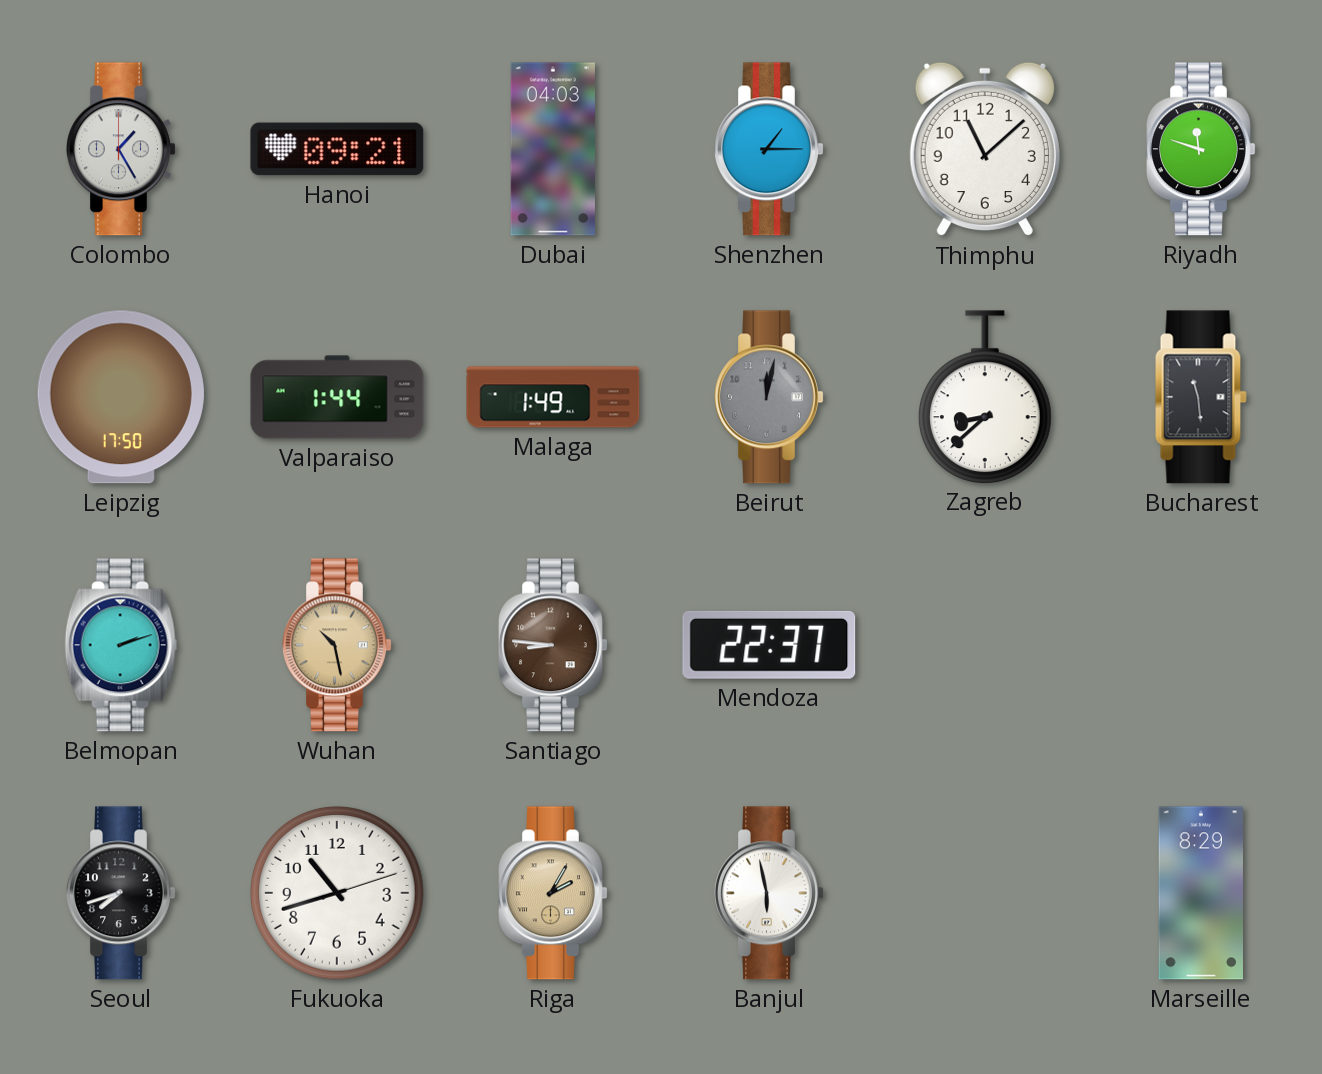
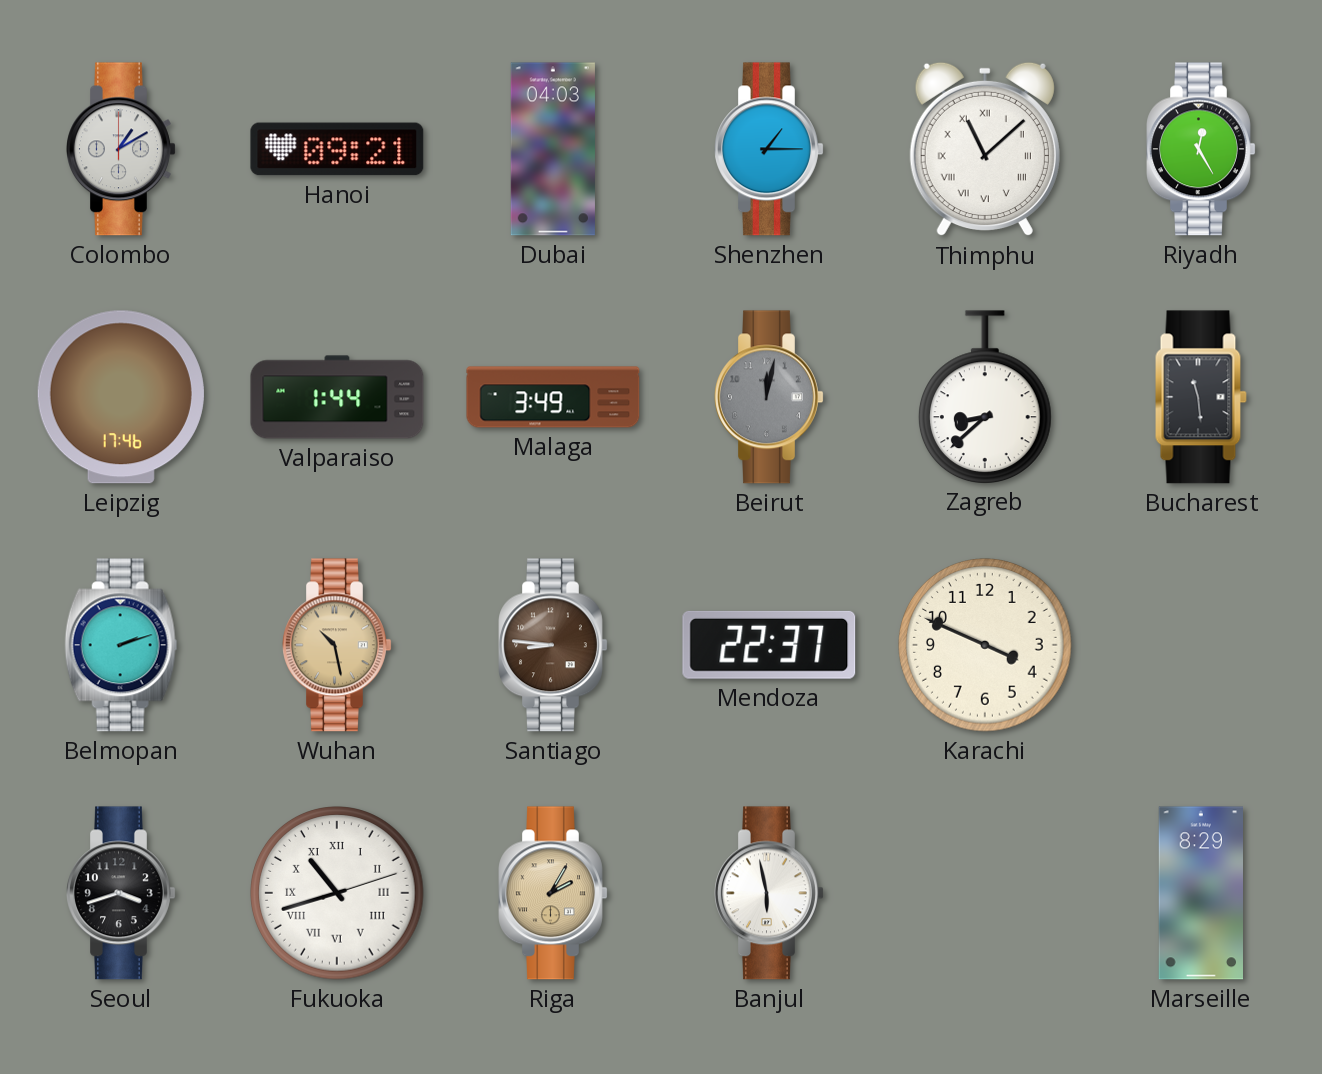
Colombo: 1:25 -> 1:10
Thimphu numerals: Arabic -> Roman
Riyadh: 11:48 -> 12:25
Leipzig: 17:50 -> 17:46
Malaga: 1:49 -> 3:49
Karachi: none -> 3:49
Seoul: 7:42 -> 3:42
Fukuoka numerals: Arabic -> Roman
